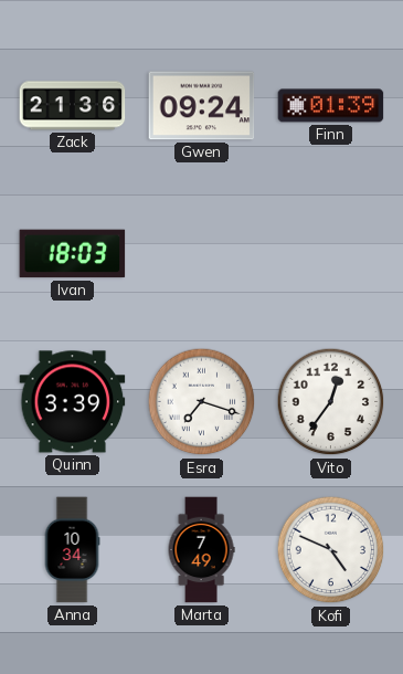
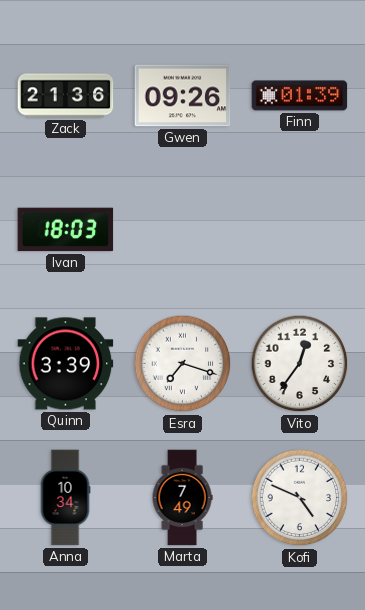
Gwen: 09:24 -> 09:26
